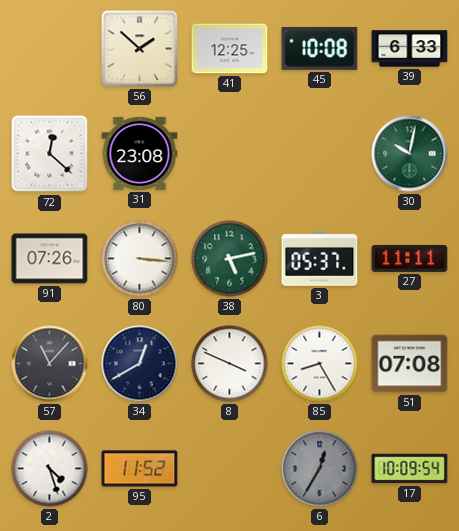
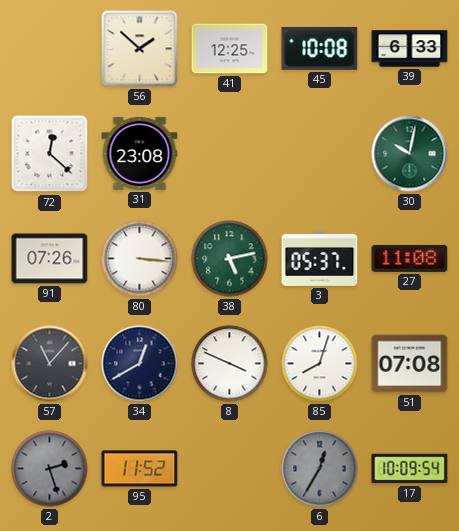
27: 11:11 -> 11:08
85: 8:25 -> 8:03
2: 4:27 -> 2:27
2 dial: white -> grey
